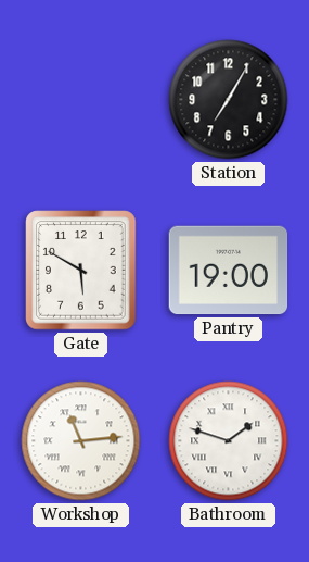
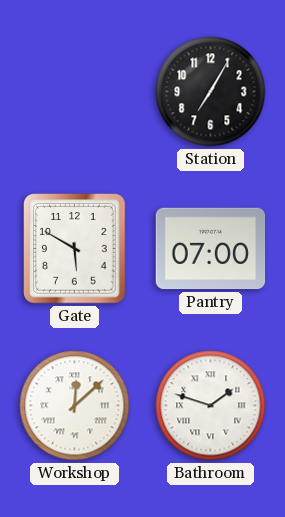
Pantry: 19:00 -> 07:00
Workshop: 11:14 -> 12:08
